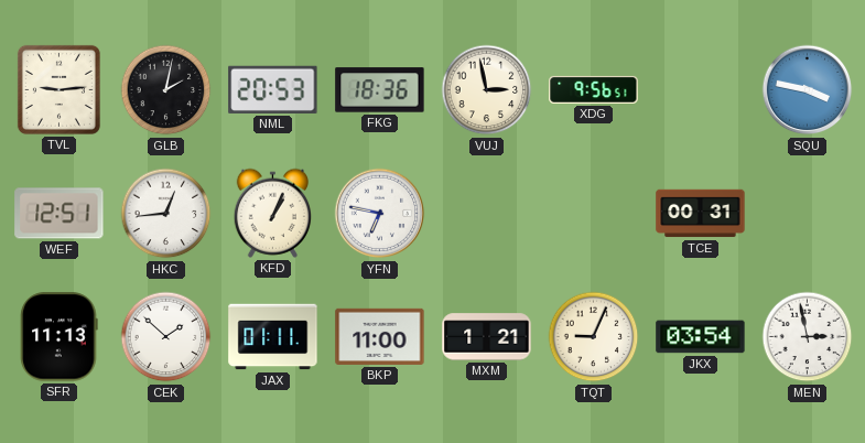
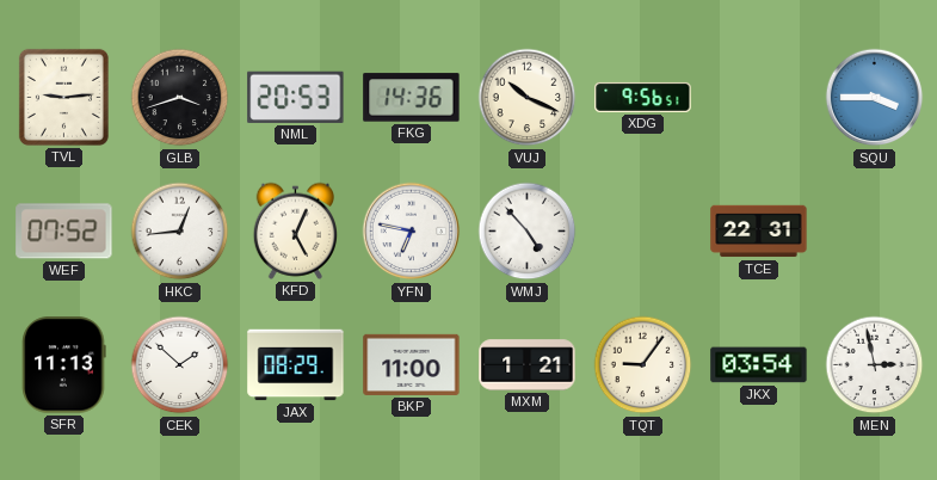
GLB: 2:02 -> 3:42
FKG: 18:36 -> 14:36
VUJ: 2:58 -> 10:19
SQU: 3:47 -> 3:45
WEF: 12:51 -> 07:52
KFD: 1:04 -> 5:04
WMJ: none -> 4:53
TCE: 00:31 -> 22:31
JAX: 01:11 -> 08:29
TQT: 9:04 -> 9:06
